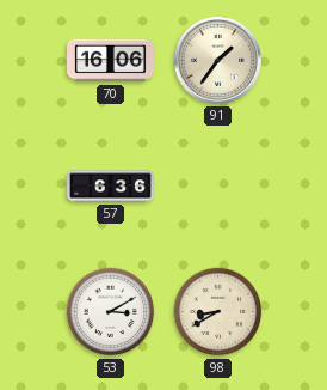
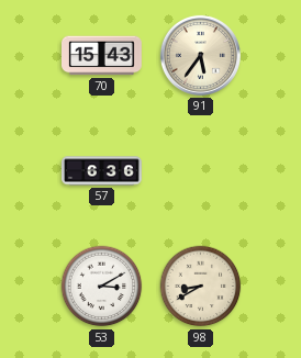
70: 16:06 -> 15:43
91: 1:36 -> 5:36
